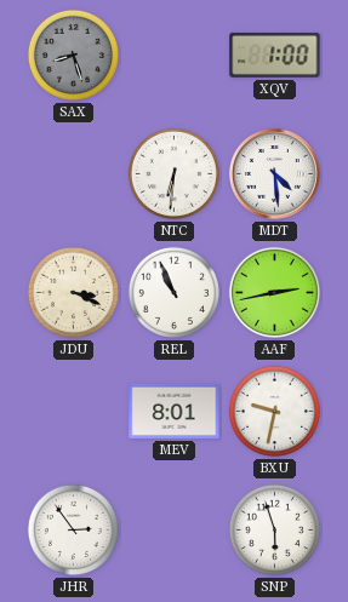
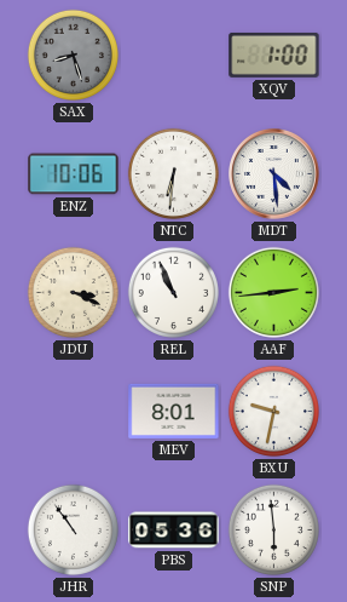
ENZ: none -> 10:06
AAF: 2:43 -> 2:44
JHR: 2:54 -> 10:54
PBS: none -> 05:36
SNP: 5:57 -> 5:59
